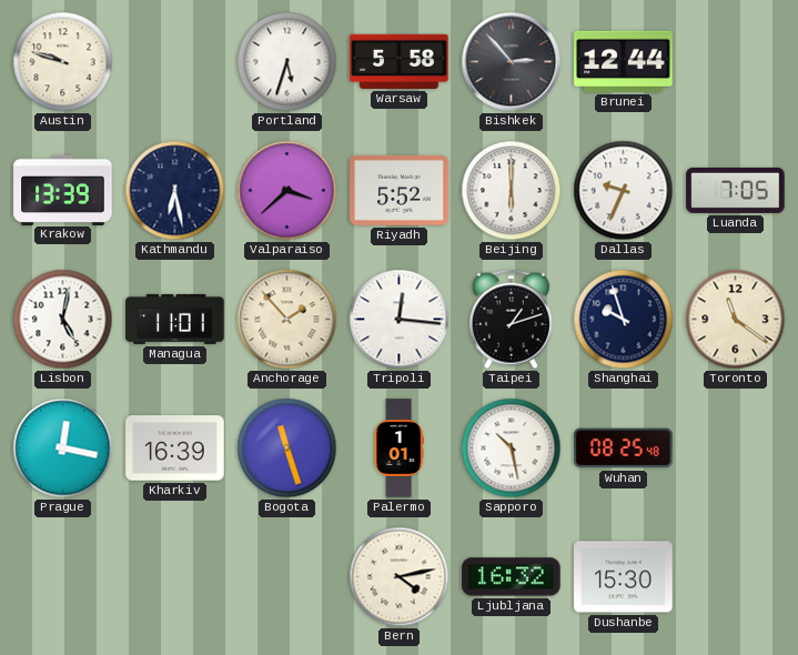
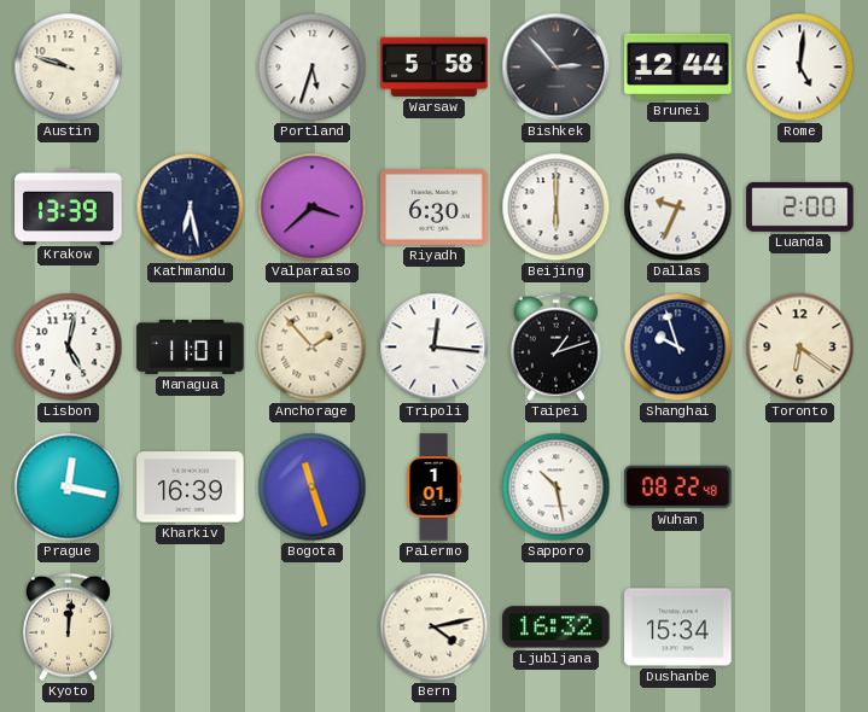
Rome: none -> 5:01
Riyadh: 5:52 -> 6:30
Luanda: 7:05 -> 2:00
Toronto: 11:21 -> 6:21
Wuhan: 08:25 -> 08:22
Kyoto: none -> 12:01
Dushanbe: 15:30 -> 15:34
